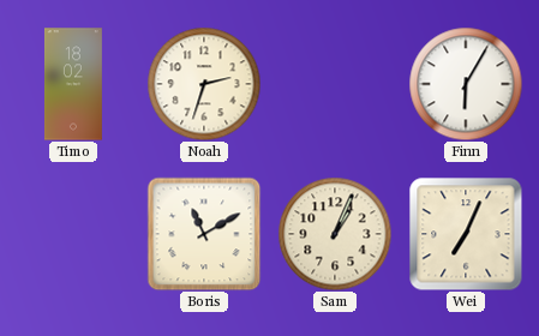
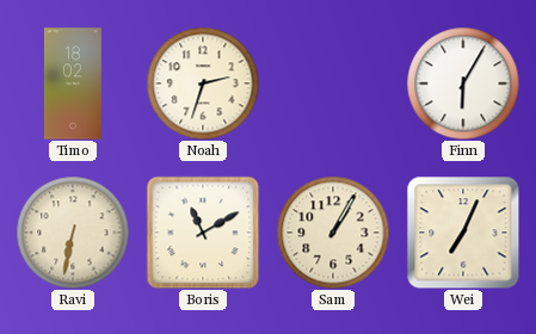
Ravi: none -> 6:32
Sam: 1:04 -> 1:05
